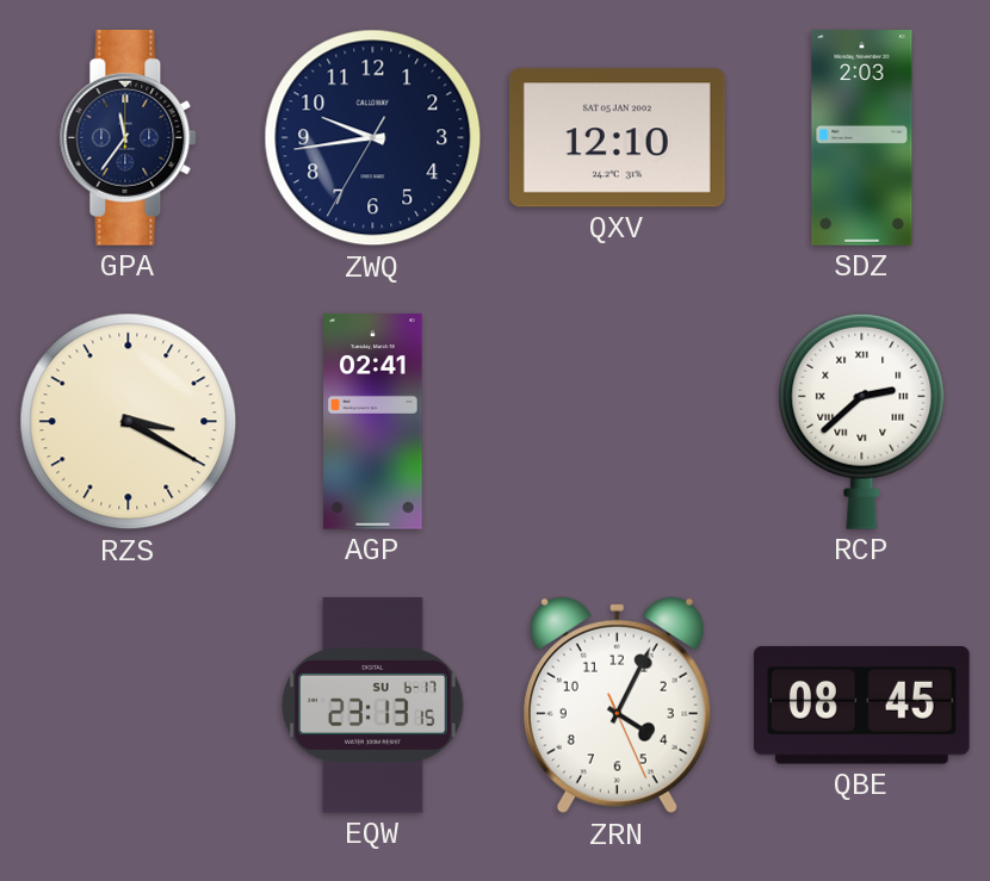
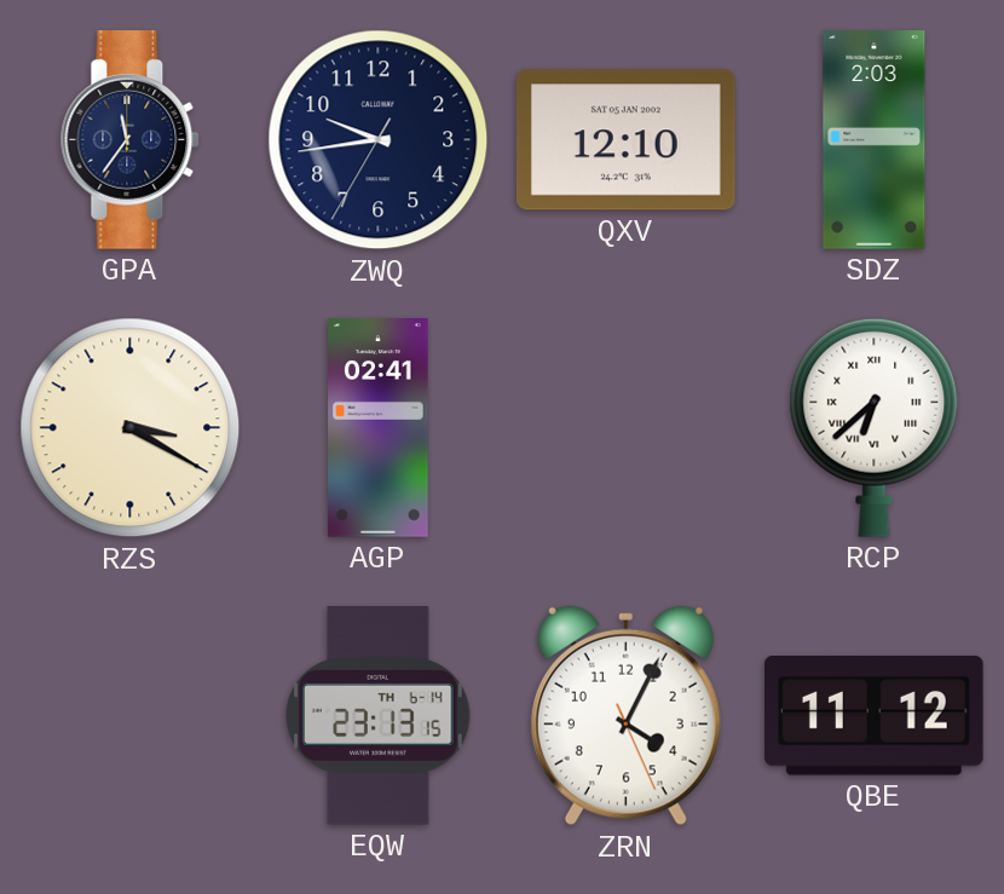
RCP: 2:38 -> 6:38
EQW date: SU 6-17 -> TH 6-14
QBE: 08:45 -> 11:12
